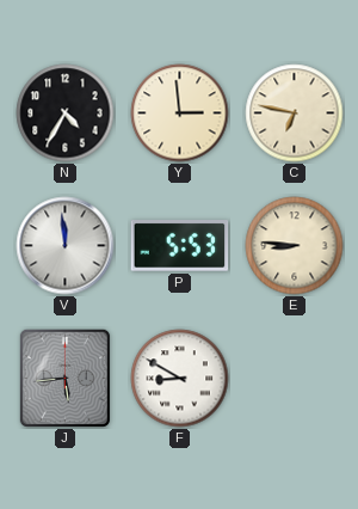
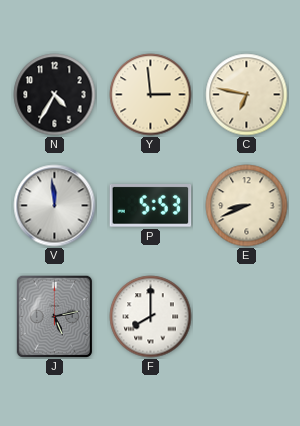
E: 8:46 -> 8:41
J: 5:44 -> 5:13
F: 8:50 -> 8:00
